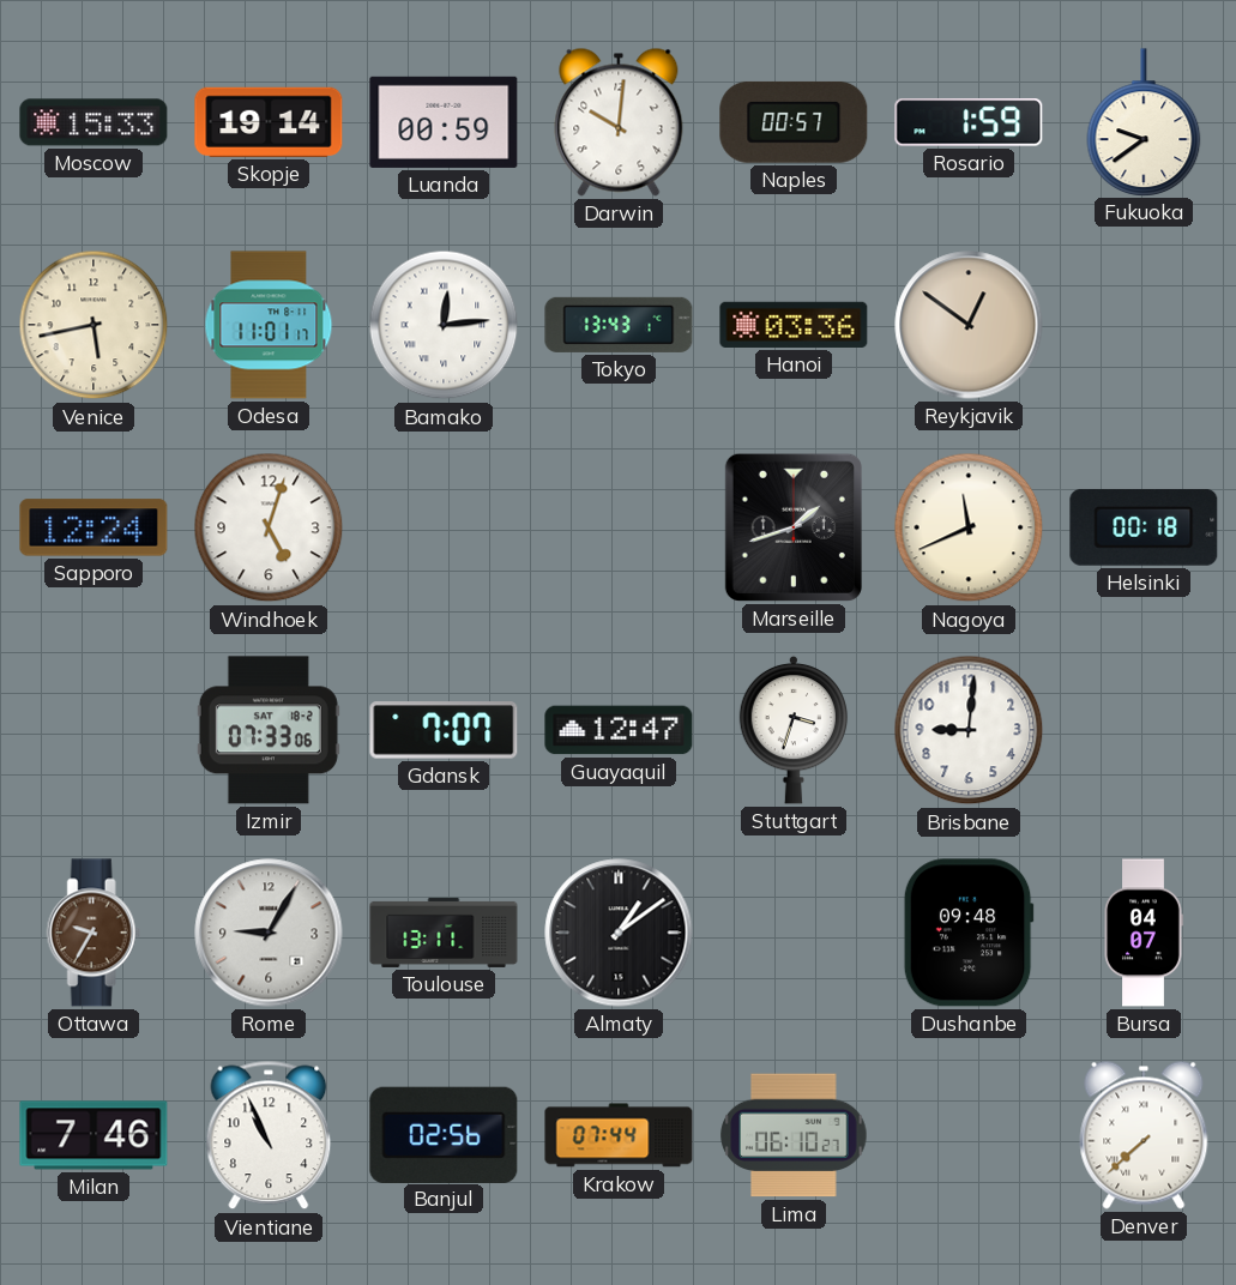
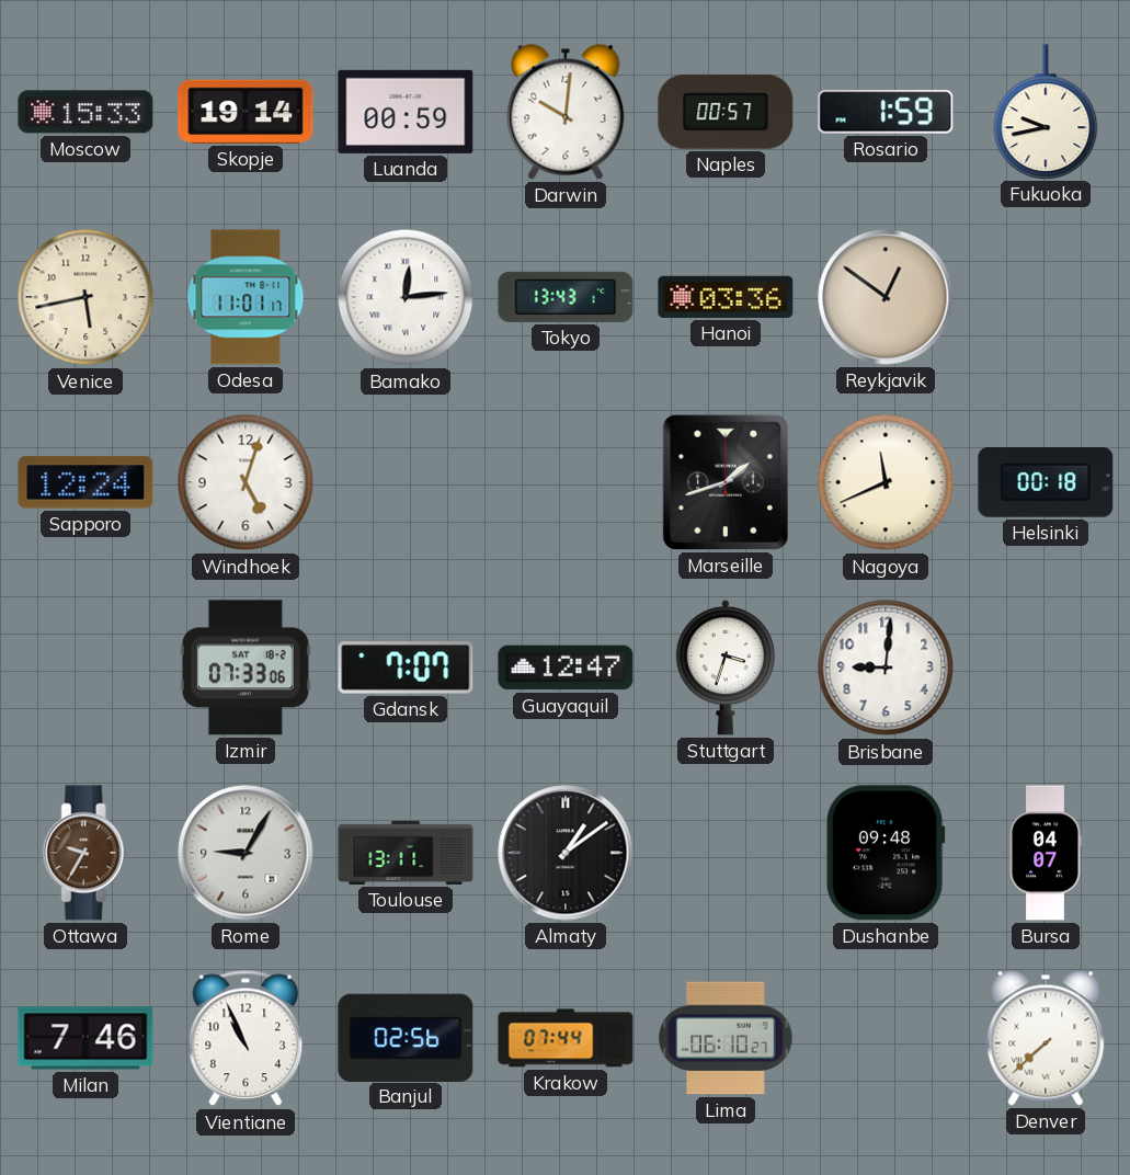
Fukuoka: 9:39 -> 9:43
